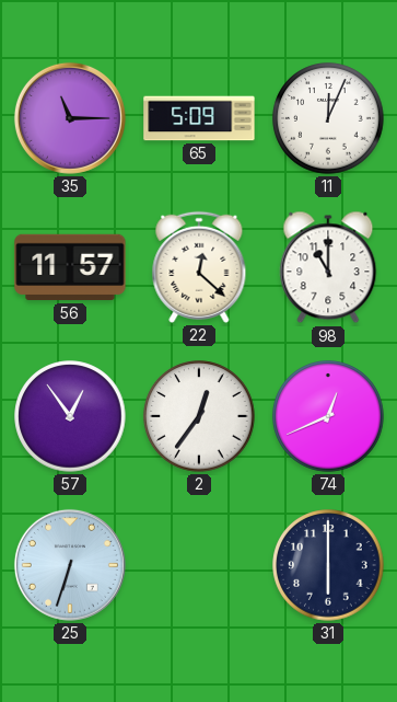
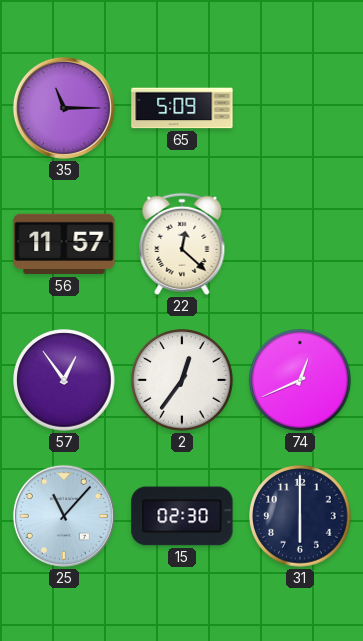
11: 12:04 -> none
98: 11:00 -> none
25: 6:33 -> 11:07
15: none -> 02:30
